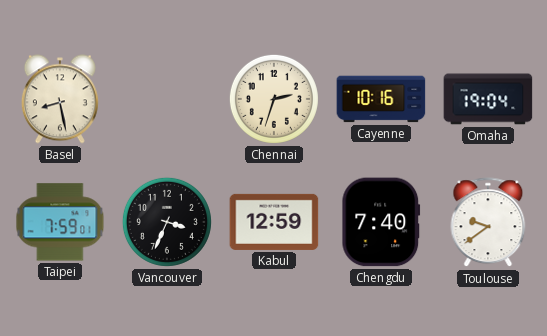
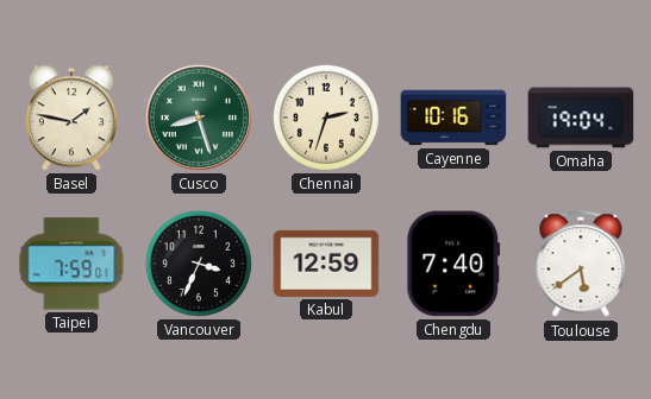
Basel: 8:28 -> 1:47
Cusco: none -> 8:27
Toulouse: 9:39 -> 5:39
